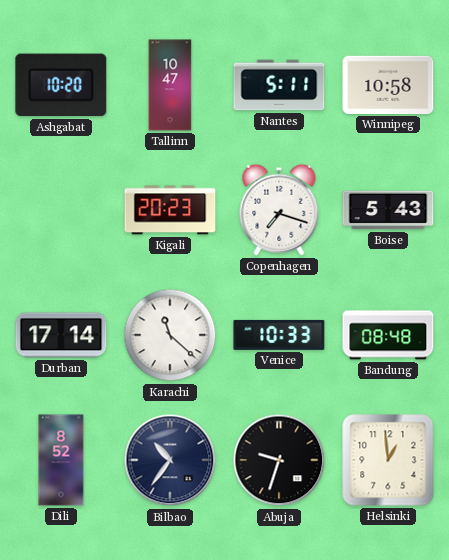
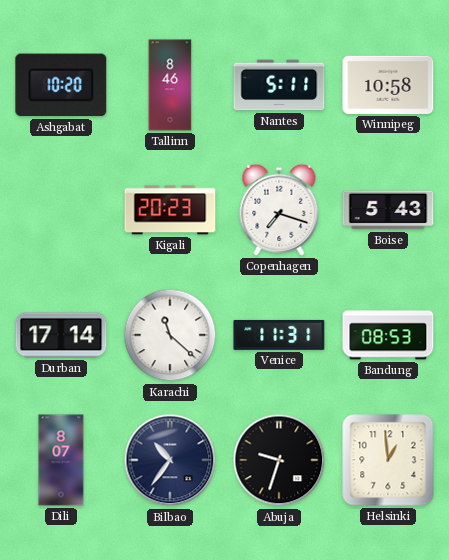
Tallinn: 10:47 -> 8:46
Venice: 10:33 -> 11:31
Bandung: 08:48 -> 08:53
Dili: 8:52 -> 8:07
